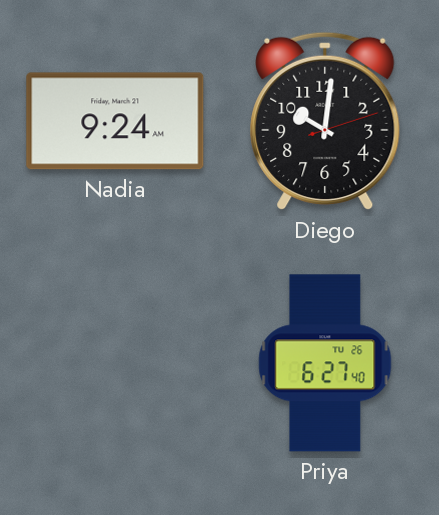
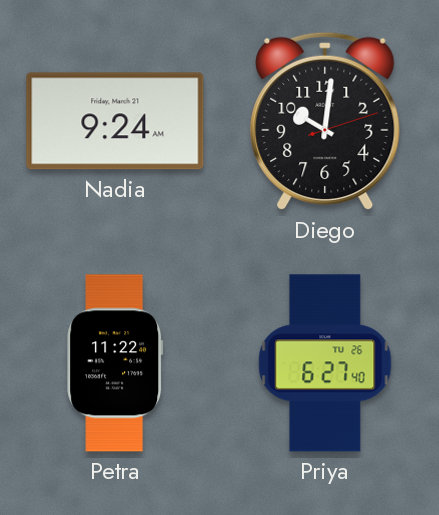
Petra: none -> 11:22
